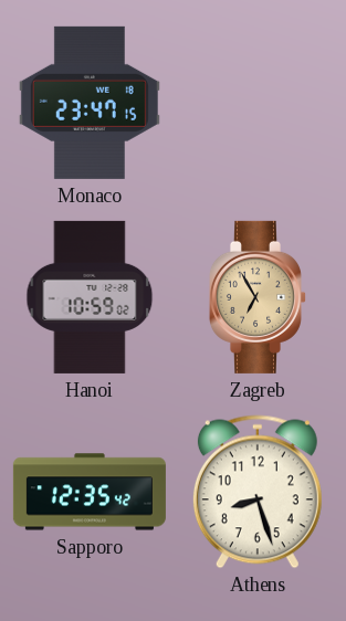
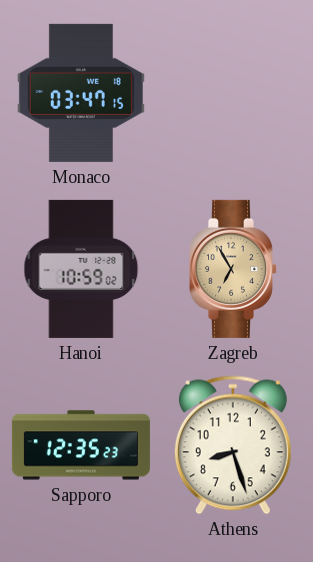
Monaco: 23:47 -> 03:47
Sapporo: 12:35:42 -> 12:35:23
